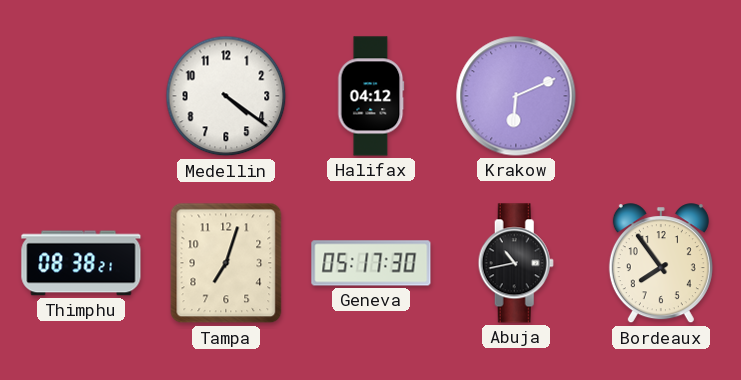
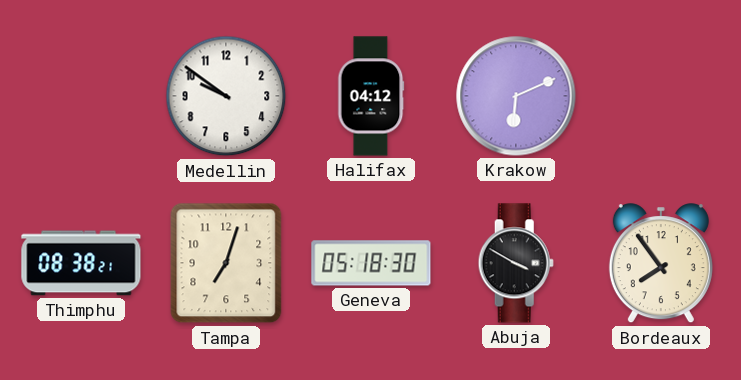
Medellin: 4:21 -> 9:51
Geneva: 05:17 -> 05:18
Abuja: 10:43 -> 3:50
